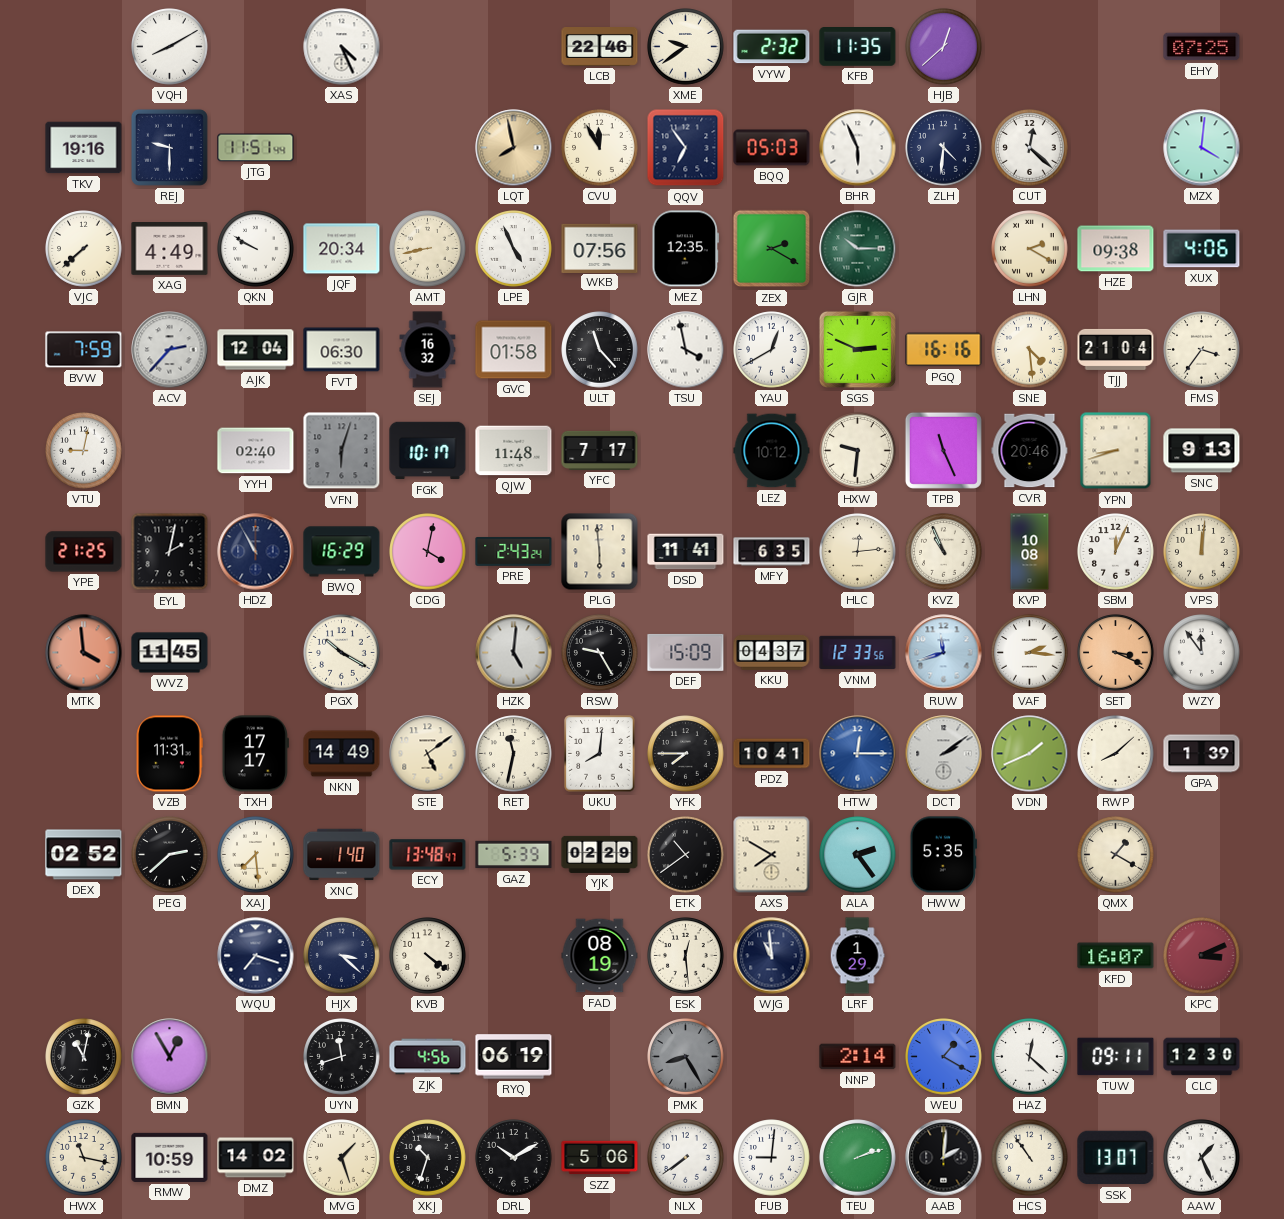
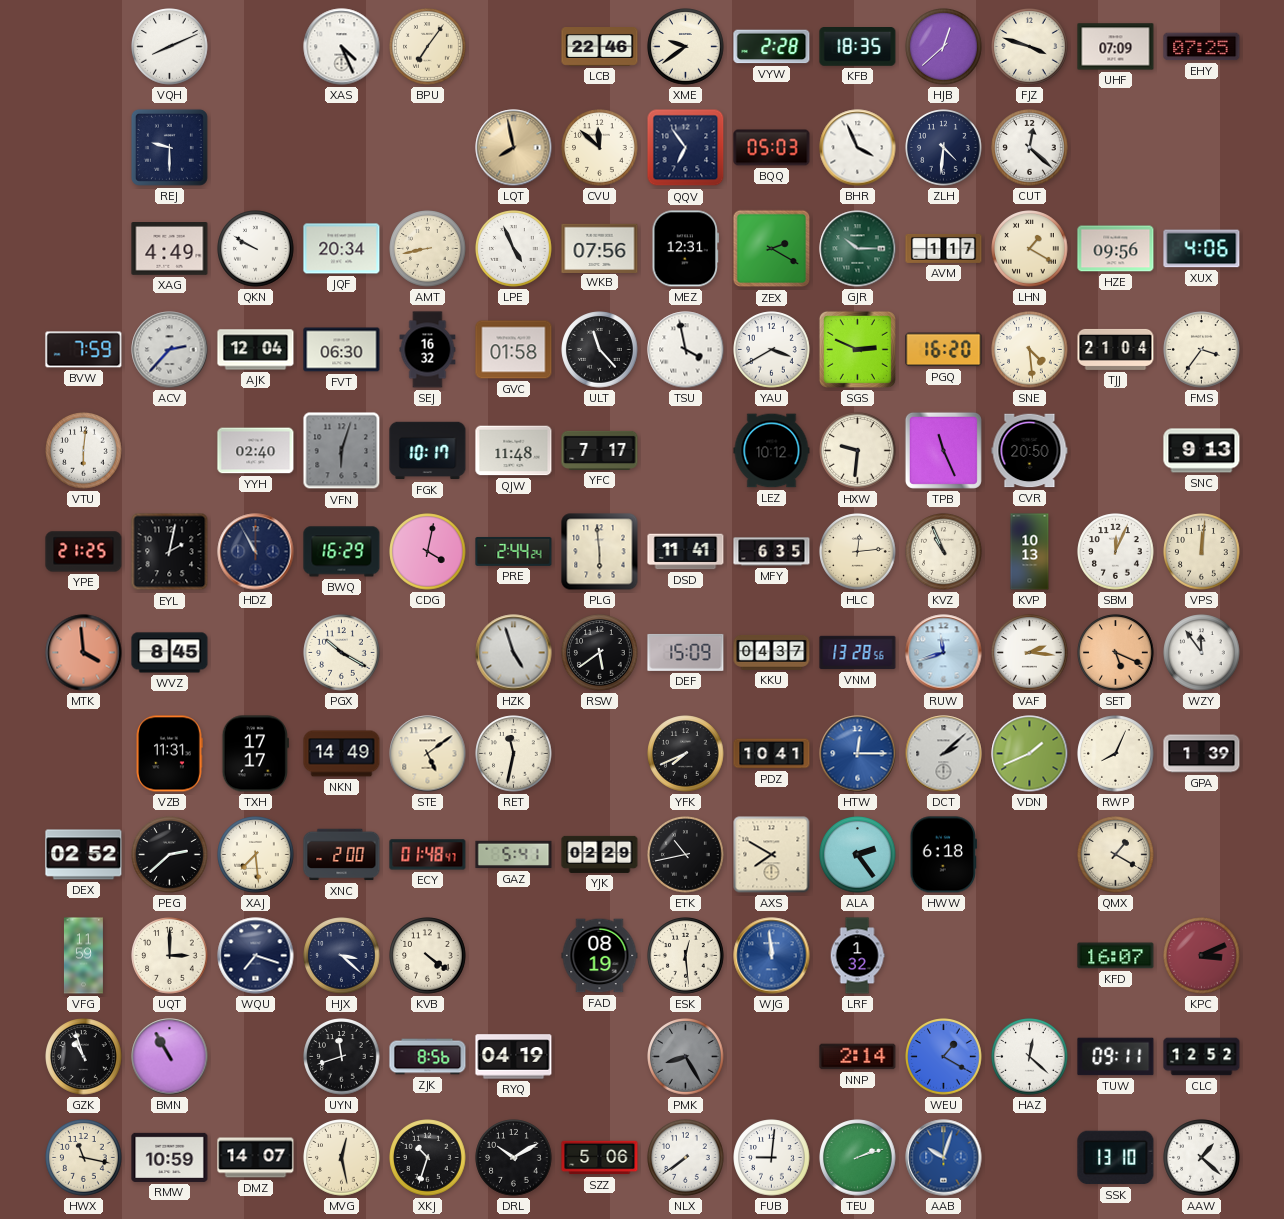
VQH: 8:10 -> 8:11
BPU: none -> 7:06
VYW: 2:32 -> 2:28
KFB: 11:35 -> 18:35
FJZ: none -> 3:48
UHF: none -> 07:09
TKV: 19:16 -> none
JTG: 11:51 -> none
CVU: 11:55 -> 11:52
BHR: 5:56 -> 3:56
MZX: 4:01 -> none
VJC: 7:38 -> none
MEZ: 12:35 -> 12:31
AVM: none -> 1:17
LHN: 2:20 -> 1:20
HZE: 09:38 -> 09:56
YAU: 12:40 -> 3:40
PGQ: 16:16 -> 16:20
VTU: 9:02 -> 6:01
CVR: 20:46 -> 20:50
YPN: 8:42 -> none
PRE: 2:43 -> 2:44
KVP: 10:08 -> 10:13
WVZ: 11:45 -> 8:45
HZK: 5:01 -> 4:57
RSW: 9:25 -> 5:39
VNM: 12:33 -> 13:28
SET: 3:19 -> 5:19
UKU: 8:01 -> none
YFK: 7:45 -> 7:41
DCT: 2:09 -> 2:08
RWP: 8:08 -> 8:04
XNC: 1:40 -> 2:00
ECY: 13:48 -> 01:48
GAZ: 5:39 -> 5:41
ETK: 10:39 -> 10:43
HWW: 5:35 -> 6:18
VFG: none -> 11:59
UQT: none -> 3:00
WJG: 10:59 -> 11:59
WJG dial: navy -> blue
LRF: 1:29 -> 1:32
GZK: 11:02 -> 10:57
BMN: 12:55 -> 10:55
ZJK: 4:56 -> 8:56
RYQ: 06:19 -> 04:19
CLC: 12:30 -> 12:52
DMZ: 14:02 -> 14:07
MVG: 1:27 -> 12:28
AAB: 2:01 -> 10:03
AAB dial: black -> blue
HCS: 10:54 -> none
SSK: 13:07 -> 13:10
AAW: 1:26 -> 1:22
